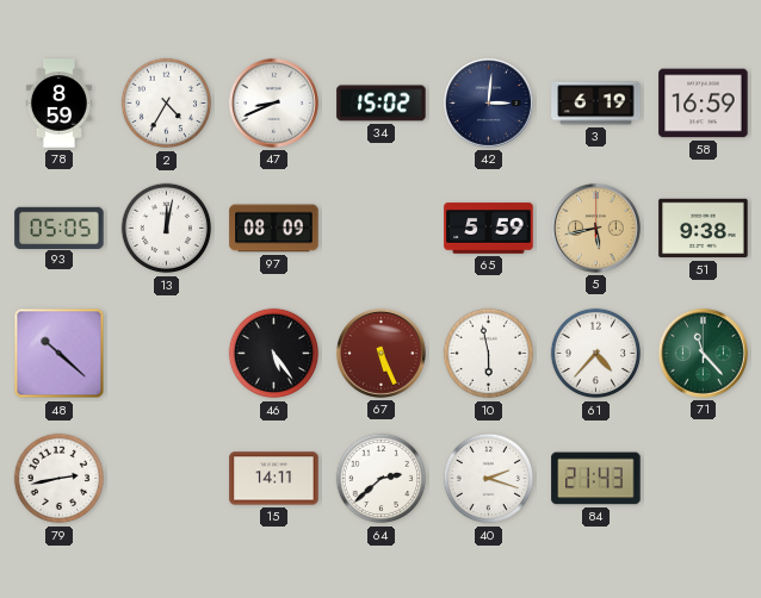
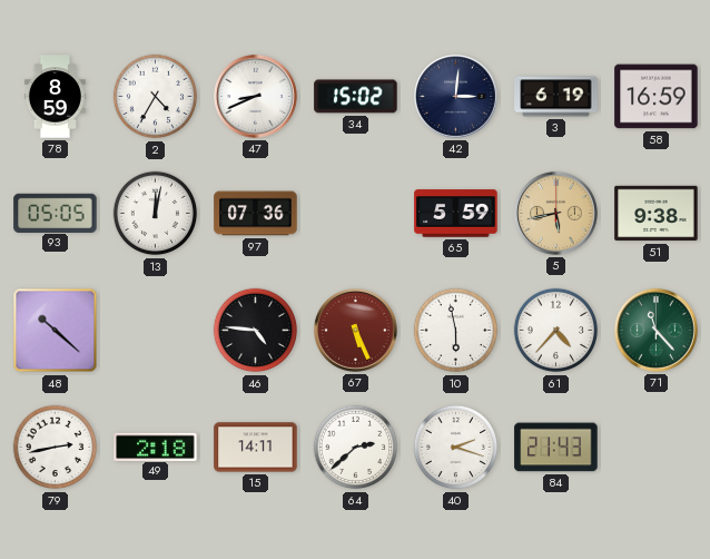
97: 08:09 -> 07:36
46: 5:24 -> 4:46
49: none -> 2:18
